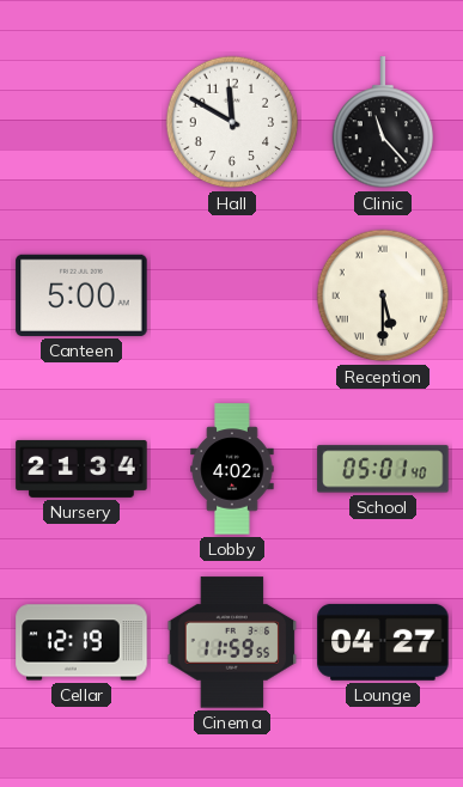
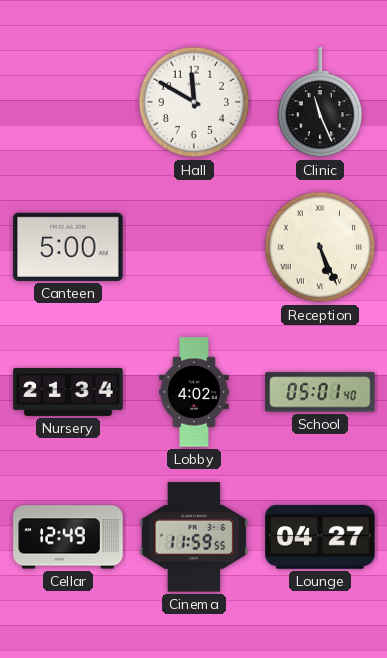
Clinic: 11:23 -> 11:26
Reception: 5:30 -> 5:26
Cellar: 12:19 -> 12:49
